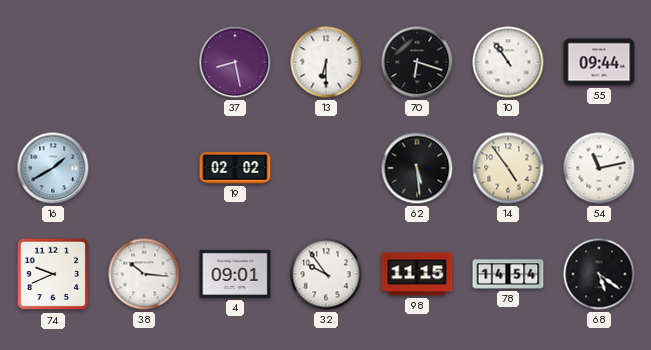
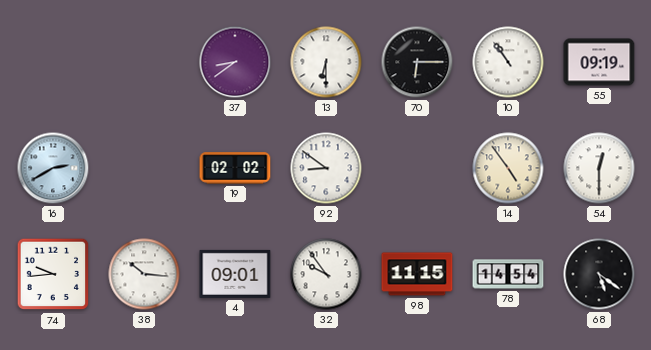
37: 8:28 -> 8:39
70: 6:18 -> 6:15
55: 09:44 -> 09:19
16: 1:40 -> 2:40
92: none -> 8:51
62: 5:29 -> none
54: 11:13 -> 12:30
74: 9:41 -> 9:44
